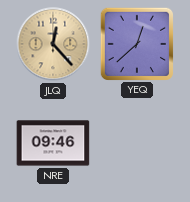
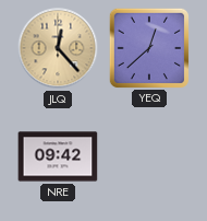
NRE: 09:46 -> 09:42
